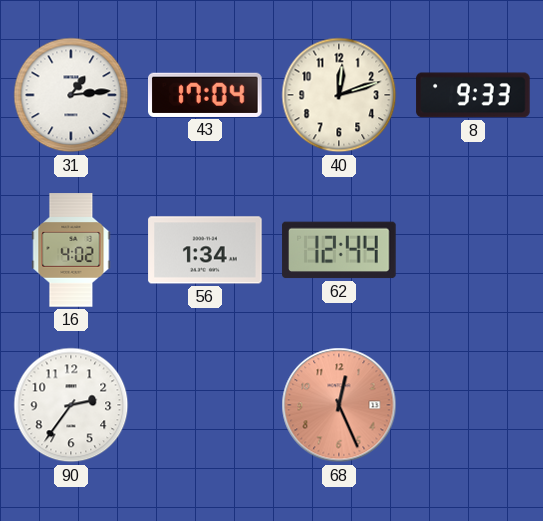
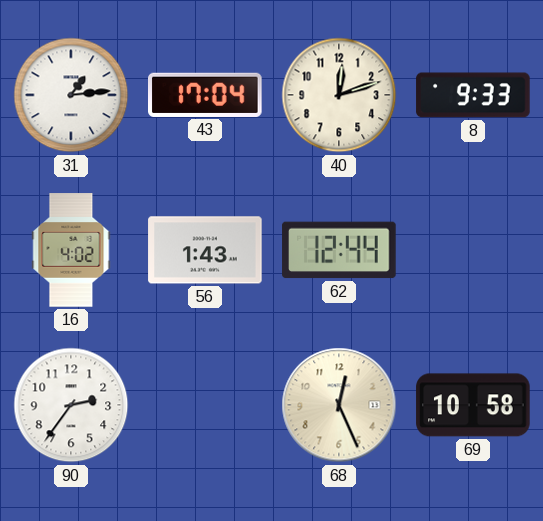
56: 1:34 -> 1:43
68 dial: salmon -> cream
69: none -> 10:58
